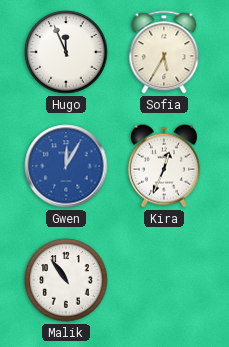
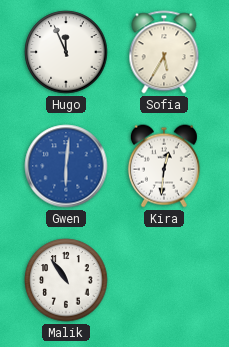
Gwen: 12:05 -> 6:01
Kira: 12:34 -> 12:31
